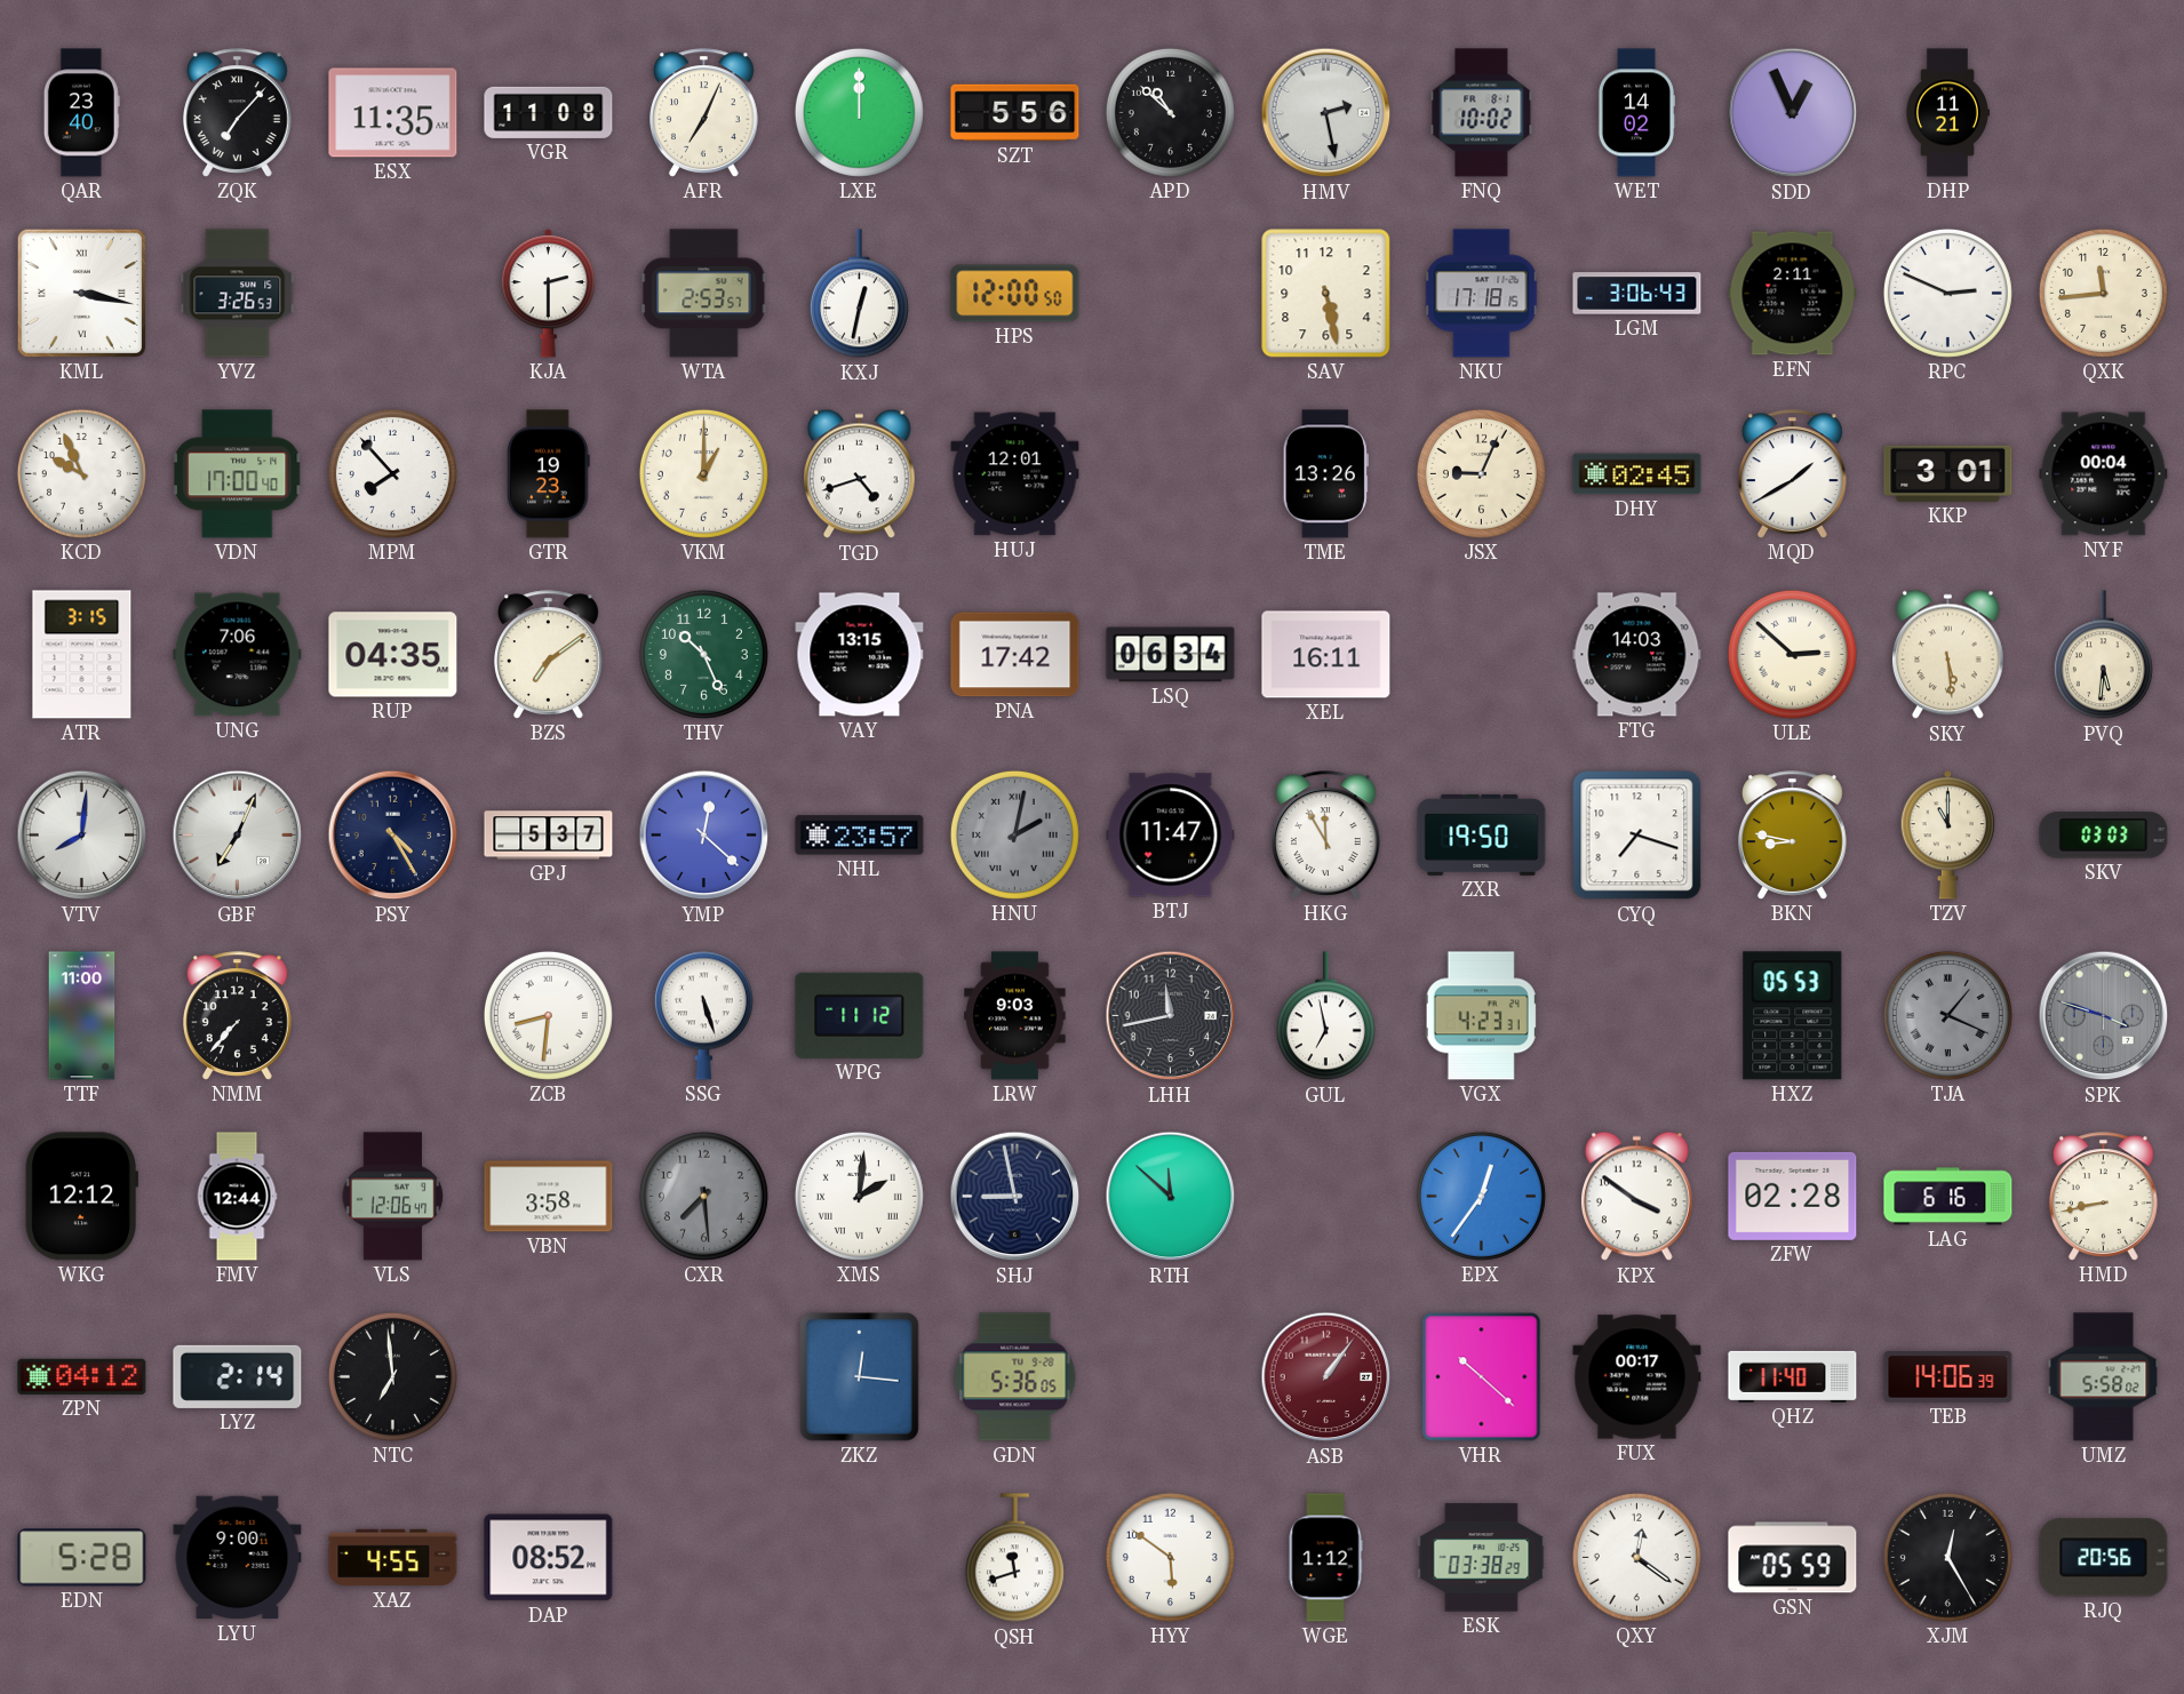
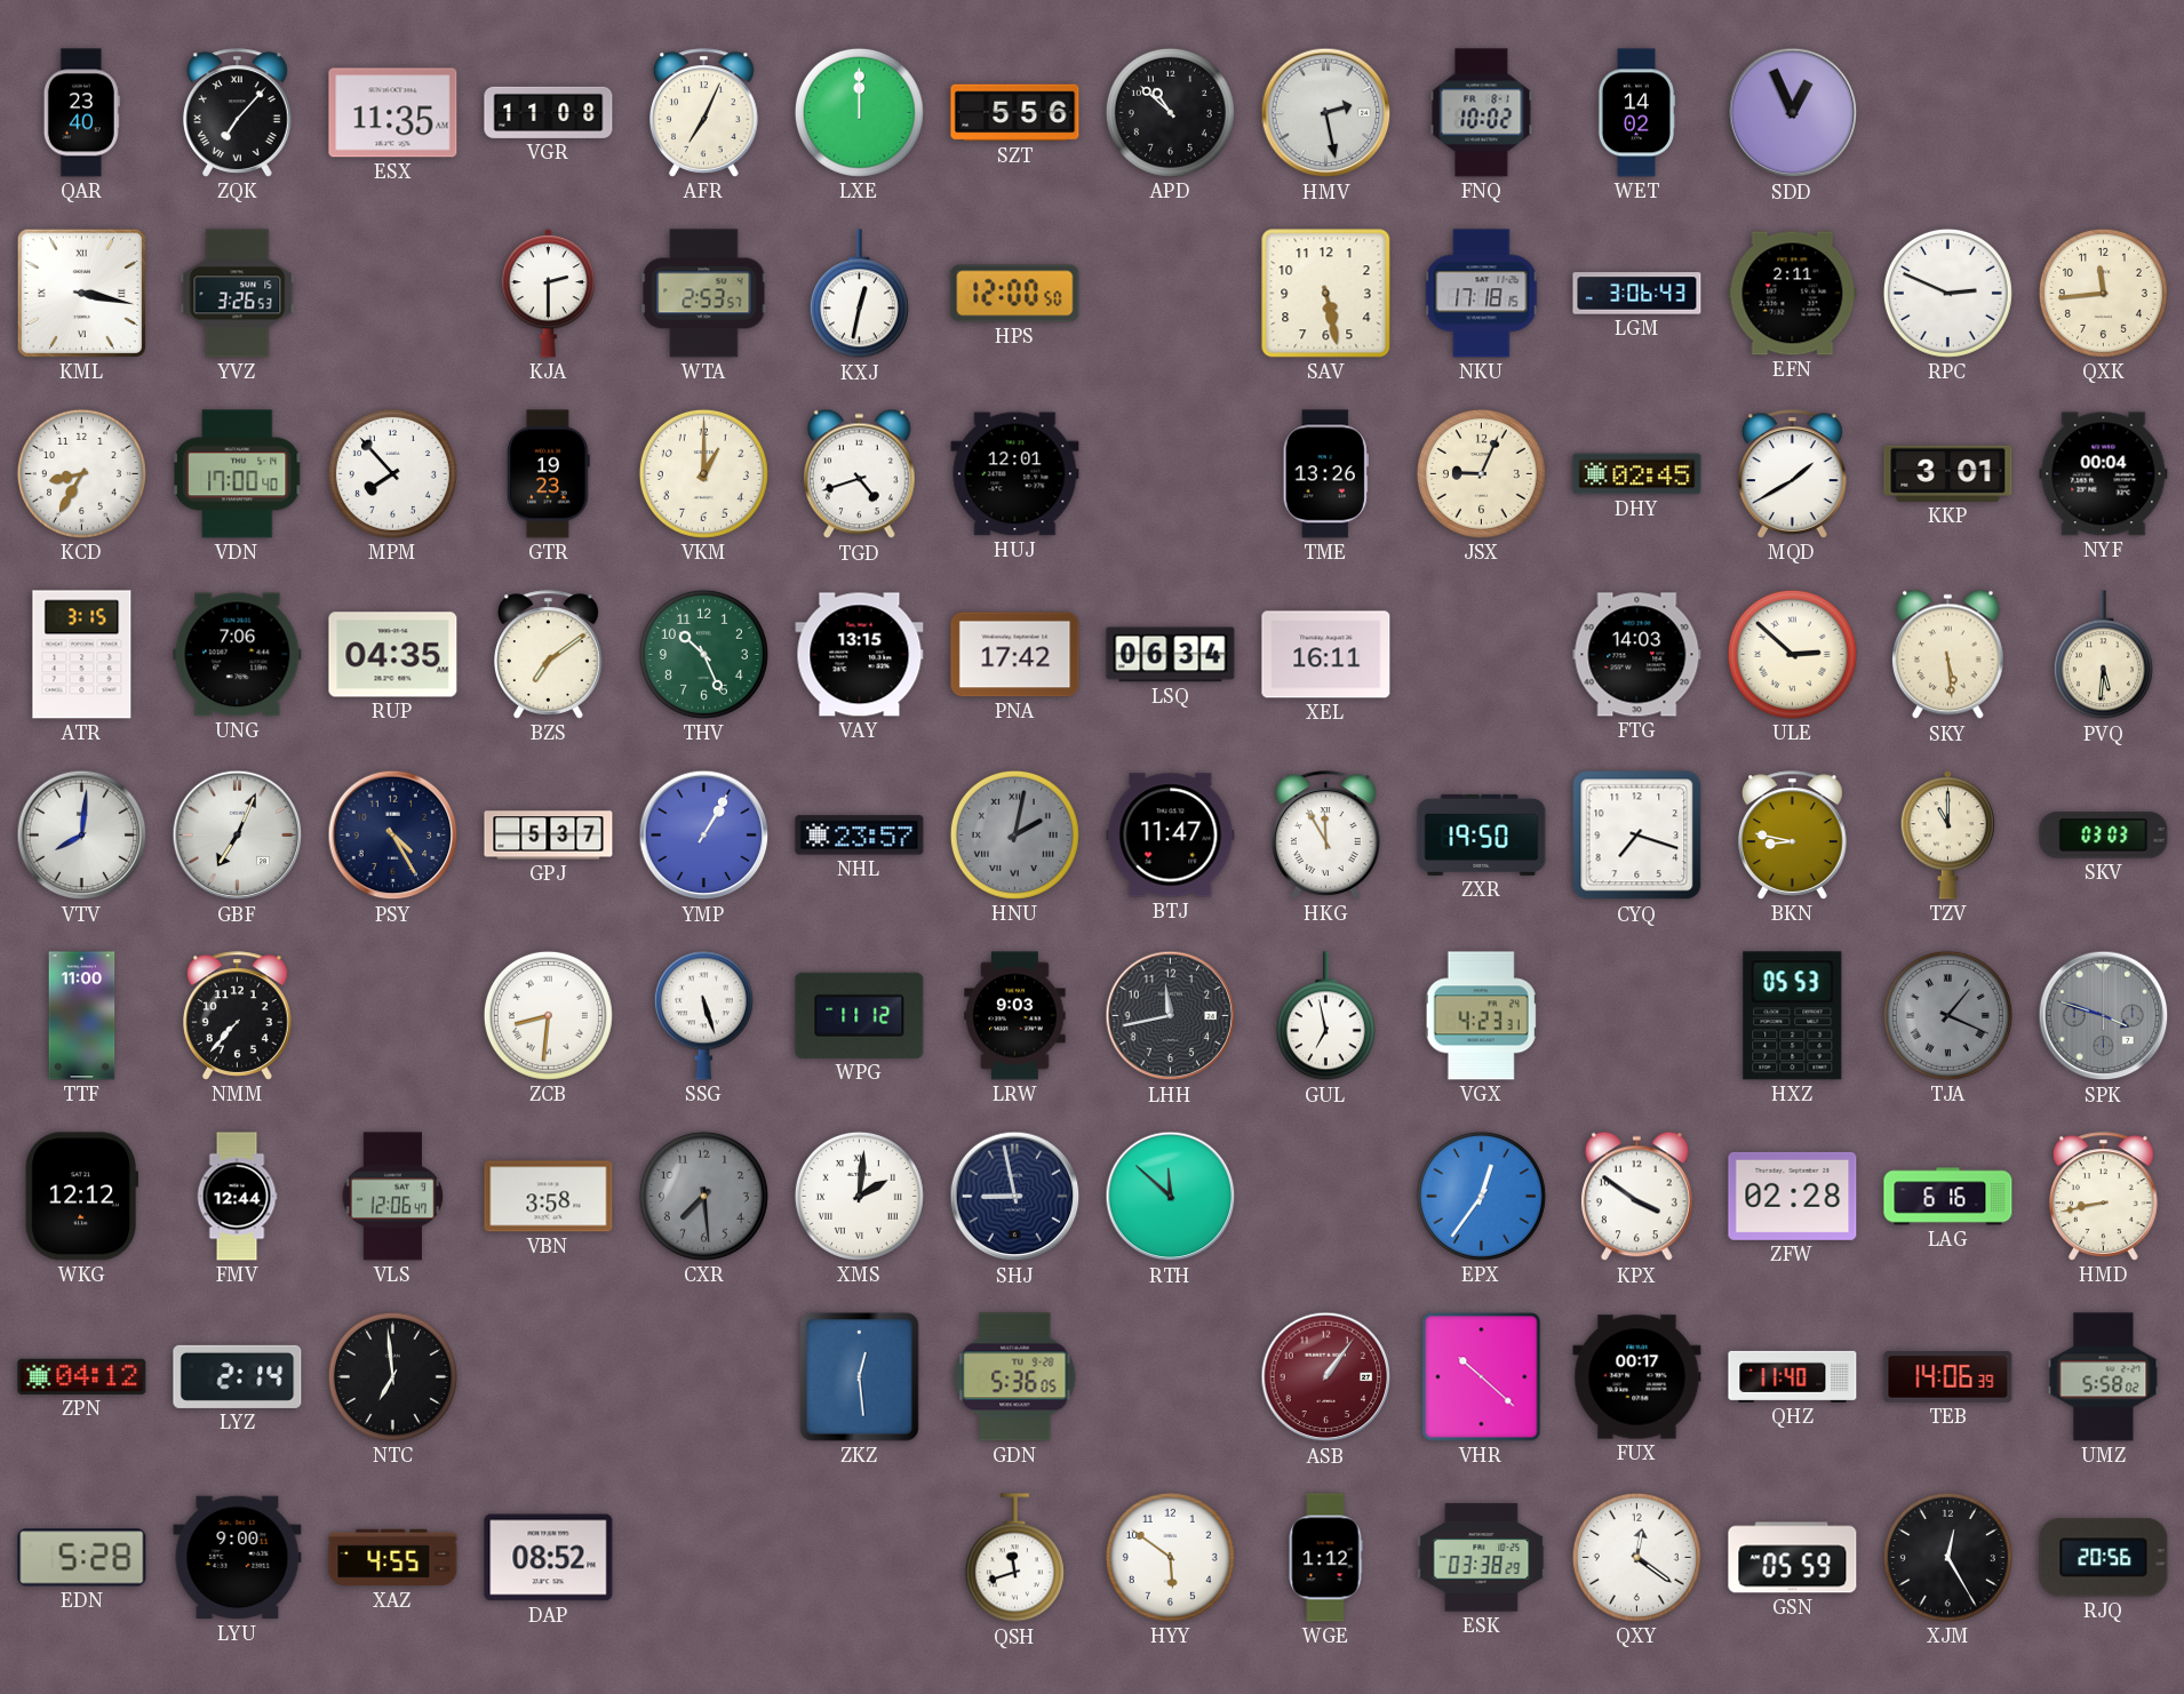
DHP: 11:21 -> none
KCD: 9:56 -> 8:35
YMP: 12:22 -> 1:05
ZKZ: 12:16 -> 12:29
